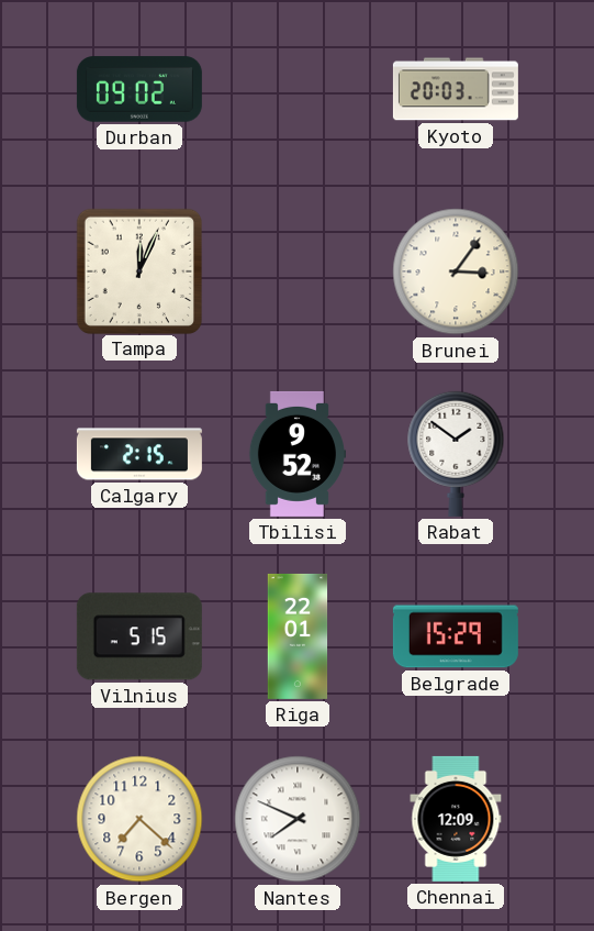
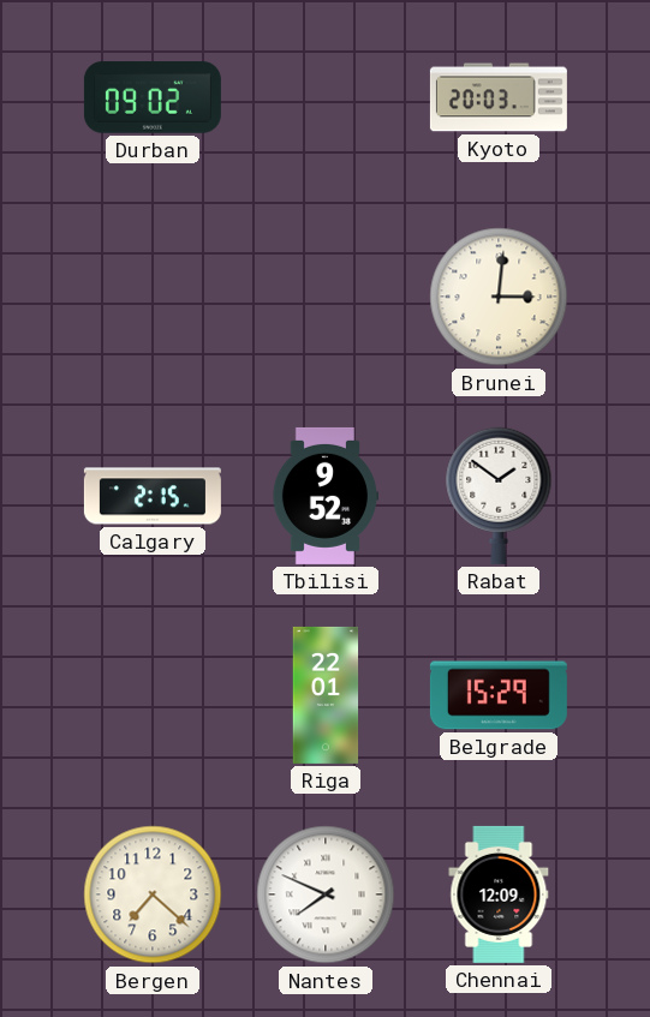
Tampa: 12:04 -> none
Brunei: 3:06 -> 3:01
Vilnius: 5:15 -> none
